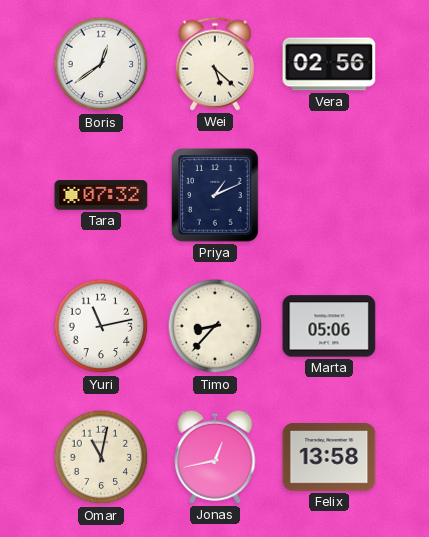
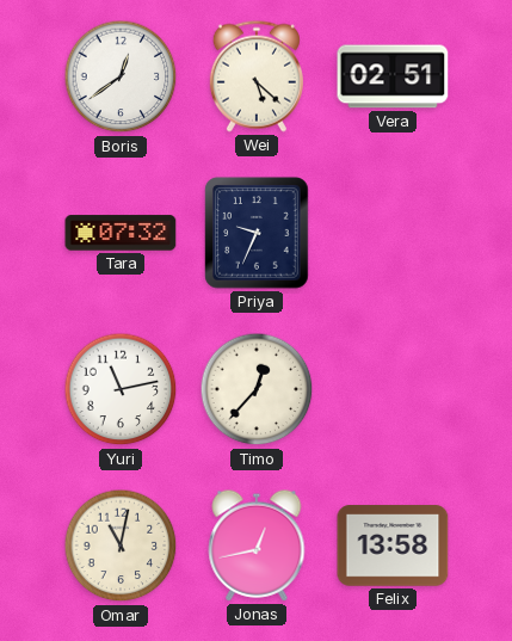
Vera: 02:56 -> 02:51
Priya: 1:11 -> 9:34
Timo: 8:37 -> 12:37
Marta: 05:06 -> none
